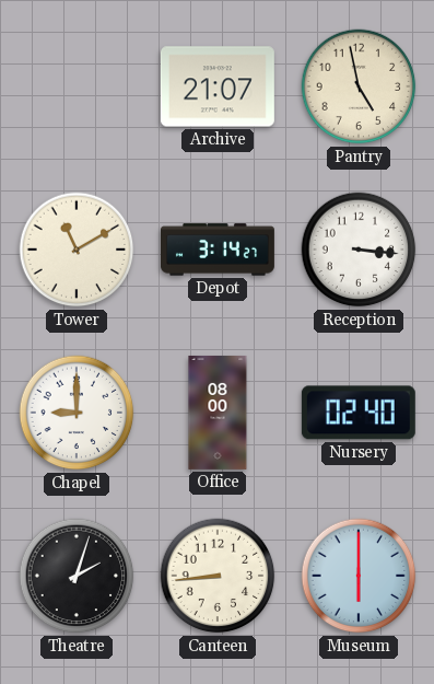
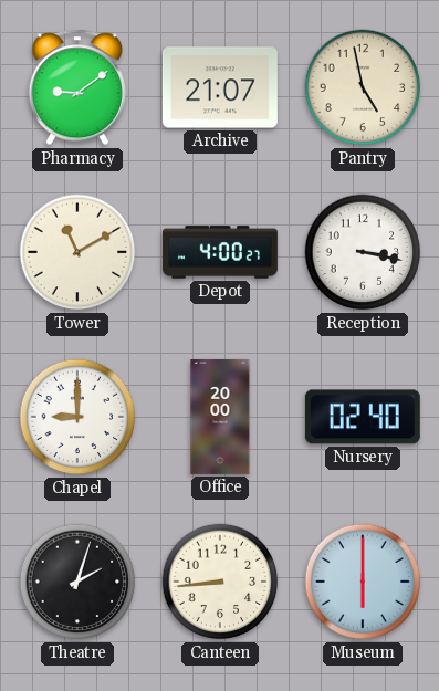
Pharmacy: none -> 9:09
Depot: 3:14 -> 4:00
Reception: 3:16 -> 3:17
Office: 08:00 -> 20:00
